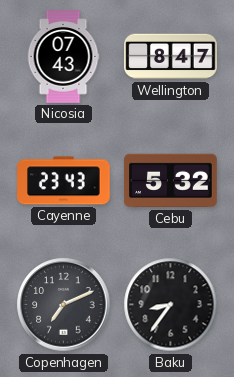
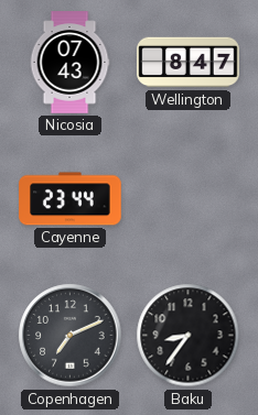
Cayenne: 23:43 -> 23:44
Cebu: 5:32 -> none
